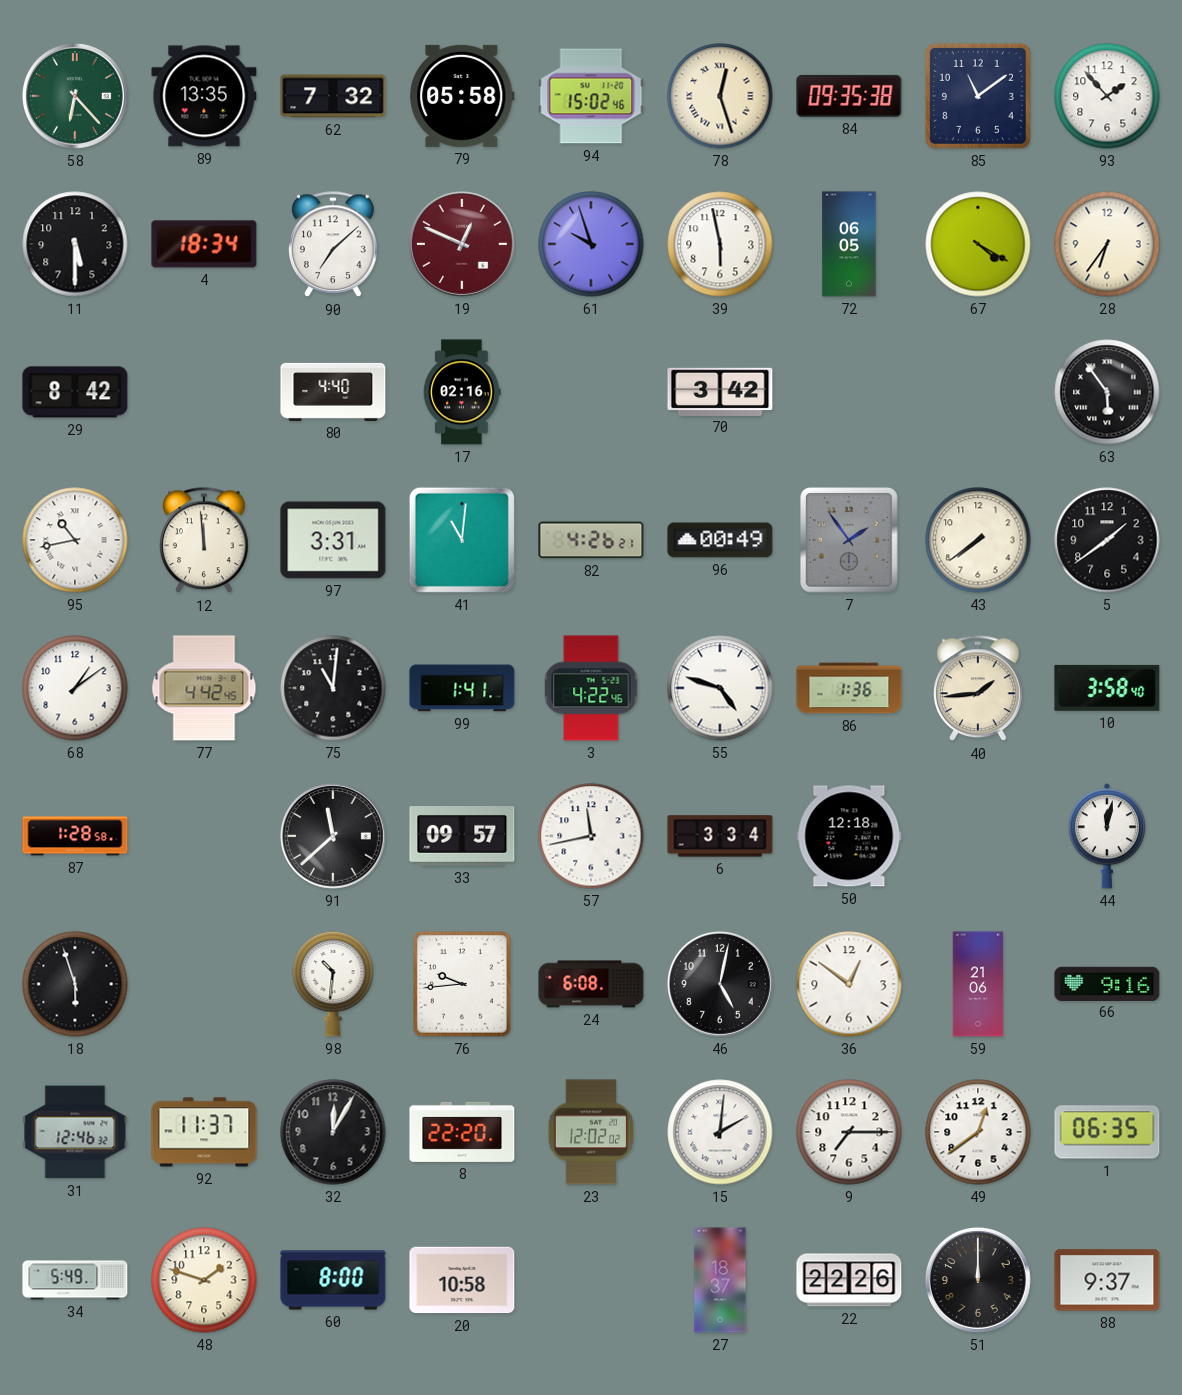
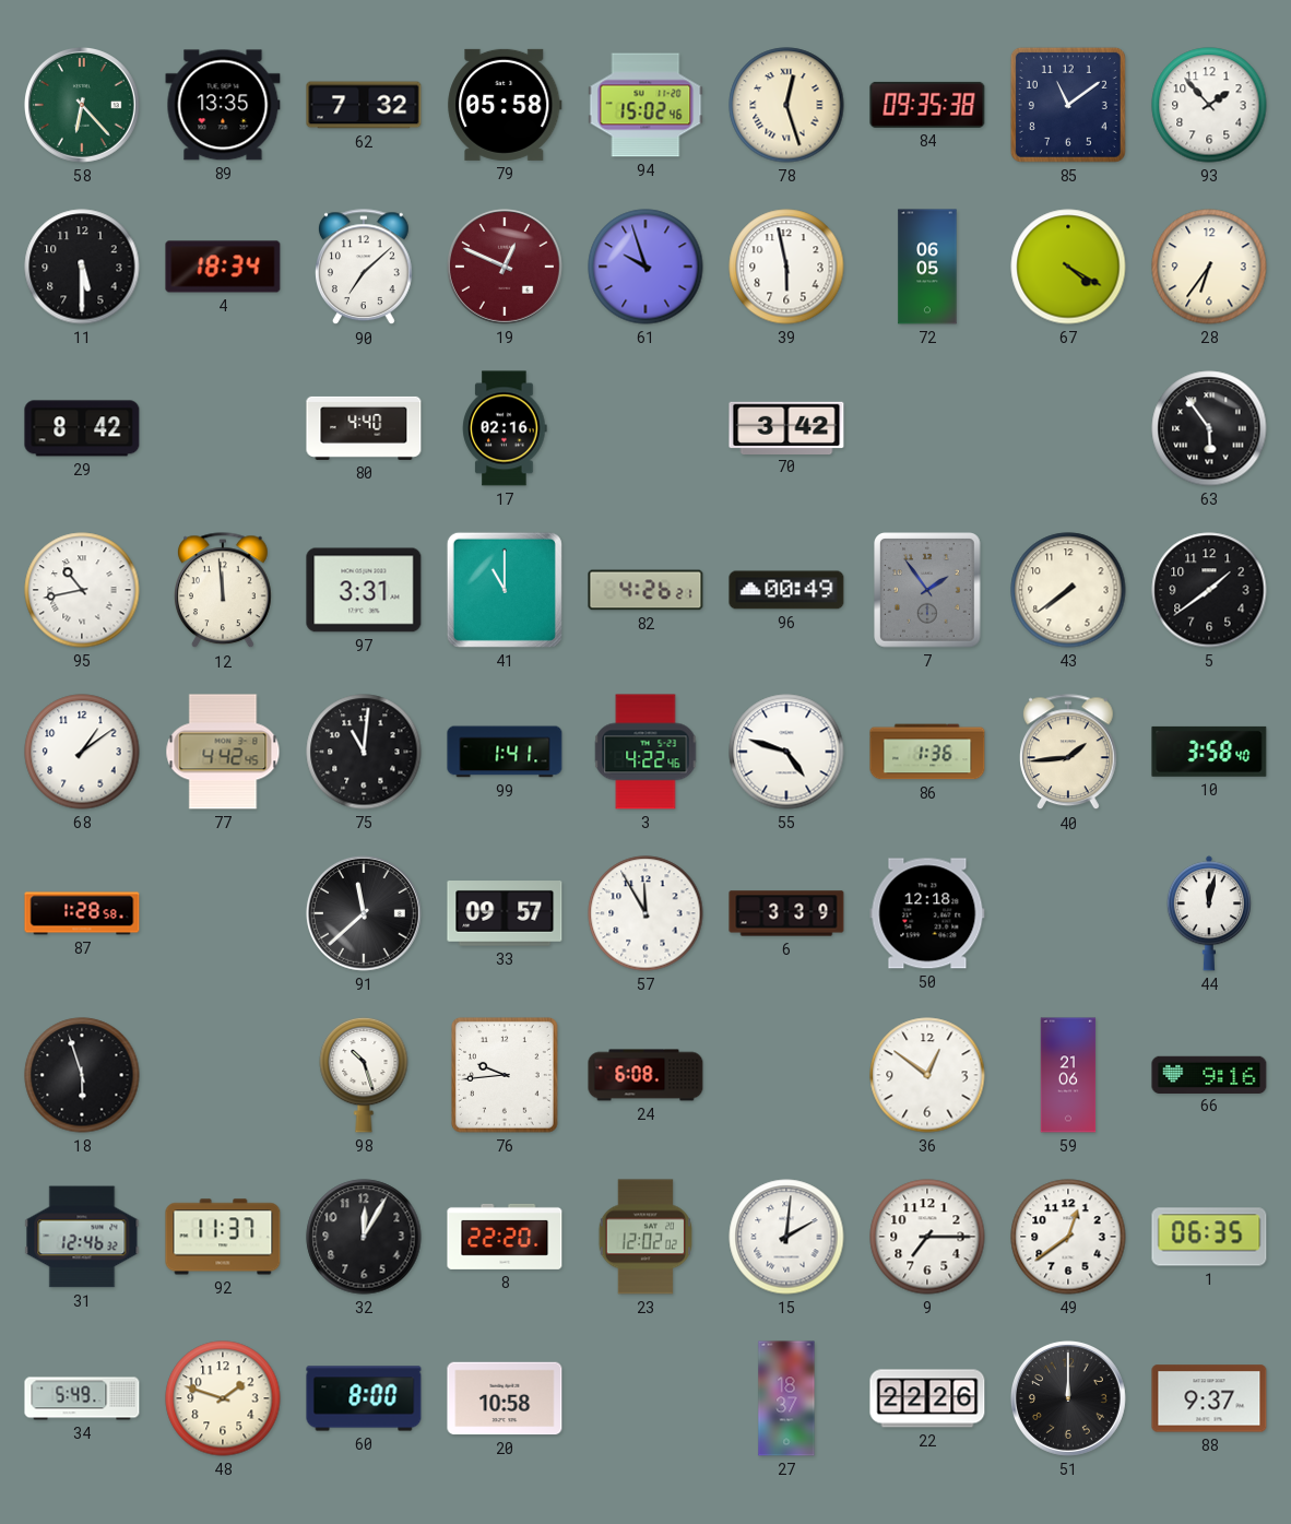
41: 11:01 -> 11:00
57: 11:43 -> 11:55
6: 3:34 -> 3:39
98: 10:31 -> 10:27
46: 5:02 -> none
